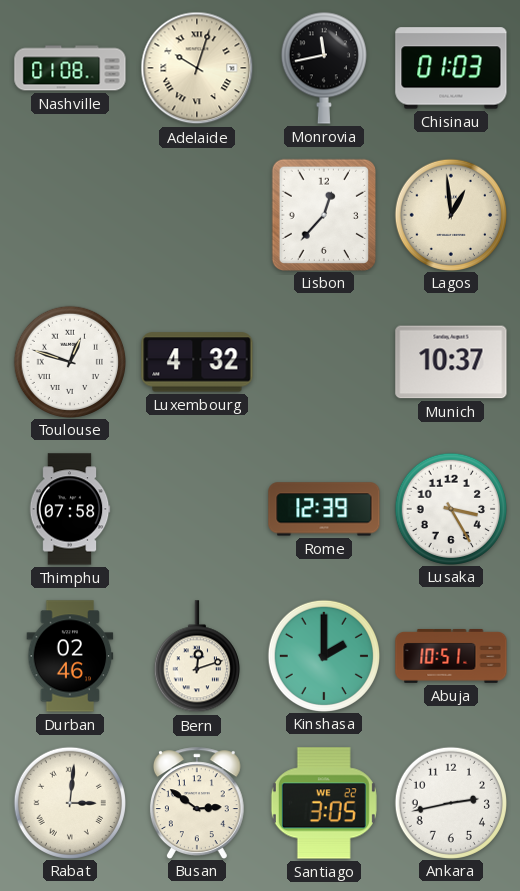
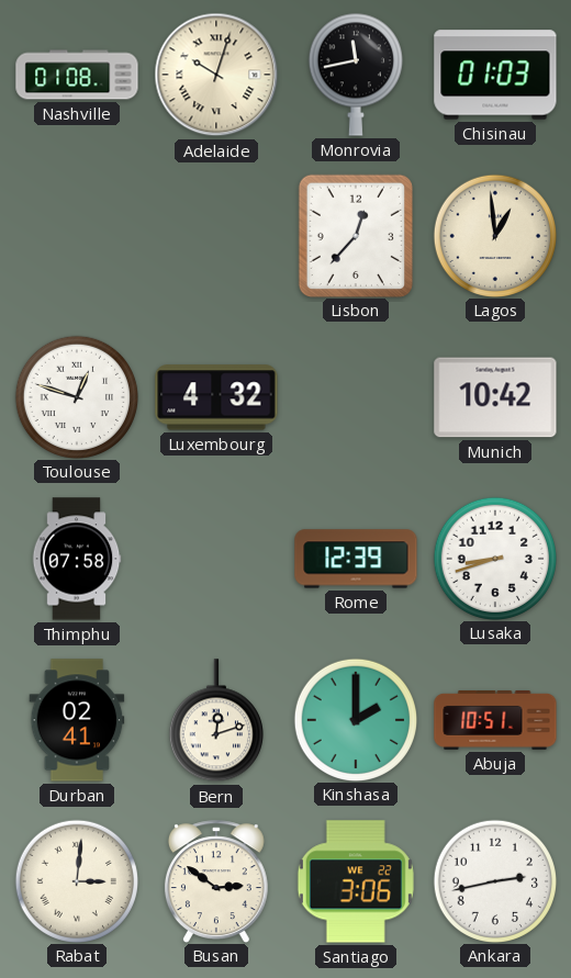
Munich: 10:37 -> 10:42
Lusaka: 3:25 -> 8:42
Durban: 02:46 -> 02:41
Santiago: 3:05 -> 3:06
